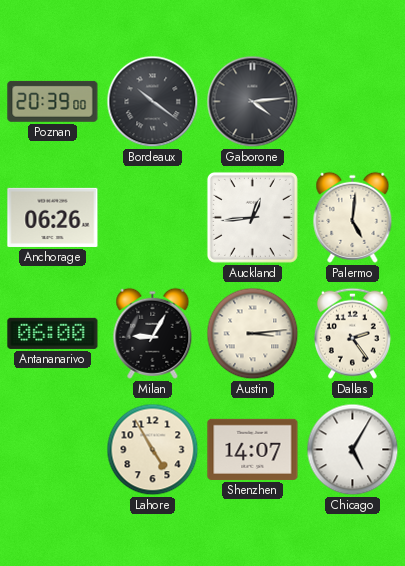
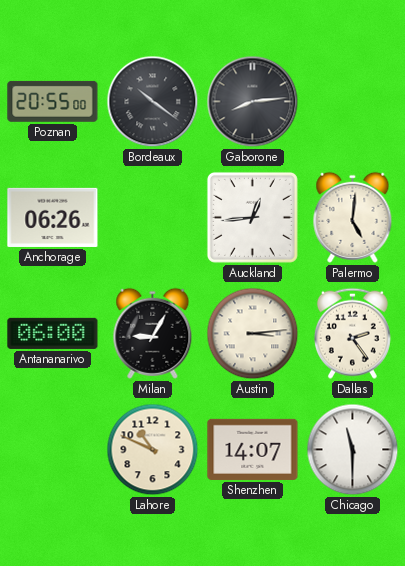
Poznan: 20:39 -> 20:55
Gaborone: 4:14 -> 8:14
Lahore: 4:55 -> 10:49
Chicago: 5:05 -> 11:30
